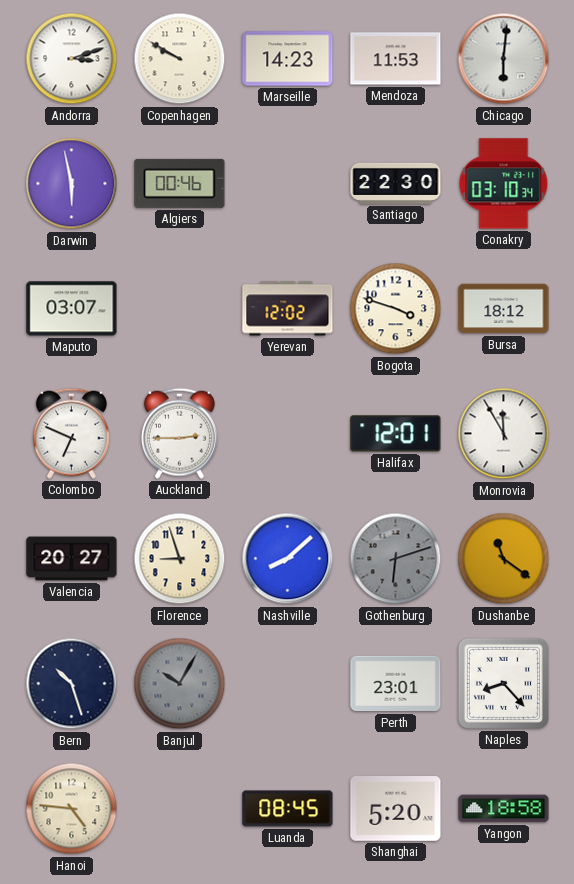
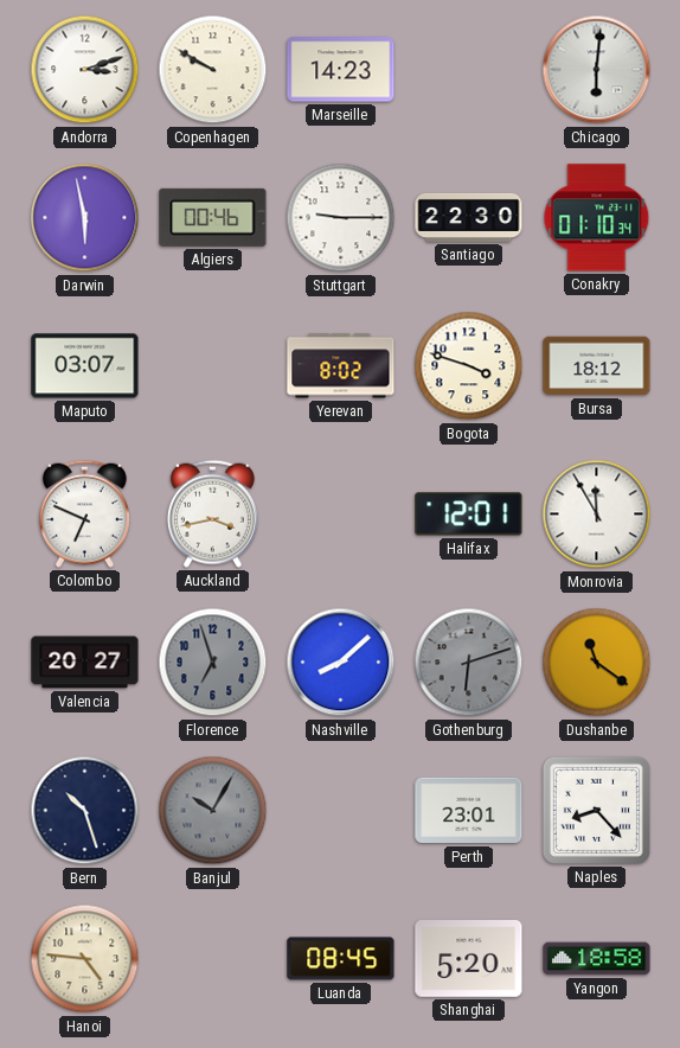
Mendoza: 11:53 -> none
Stuttgart: none -> 9:15
Conakry: 03:10 -> 01:10
Yerevan: 12:02 -> 8:02
Auckland: 2:45 -> 3:43
Florence: 8:57 -> 6:57
Florence dial: cream -> grey
